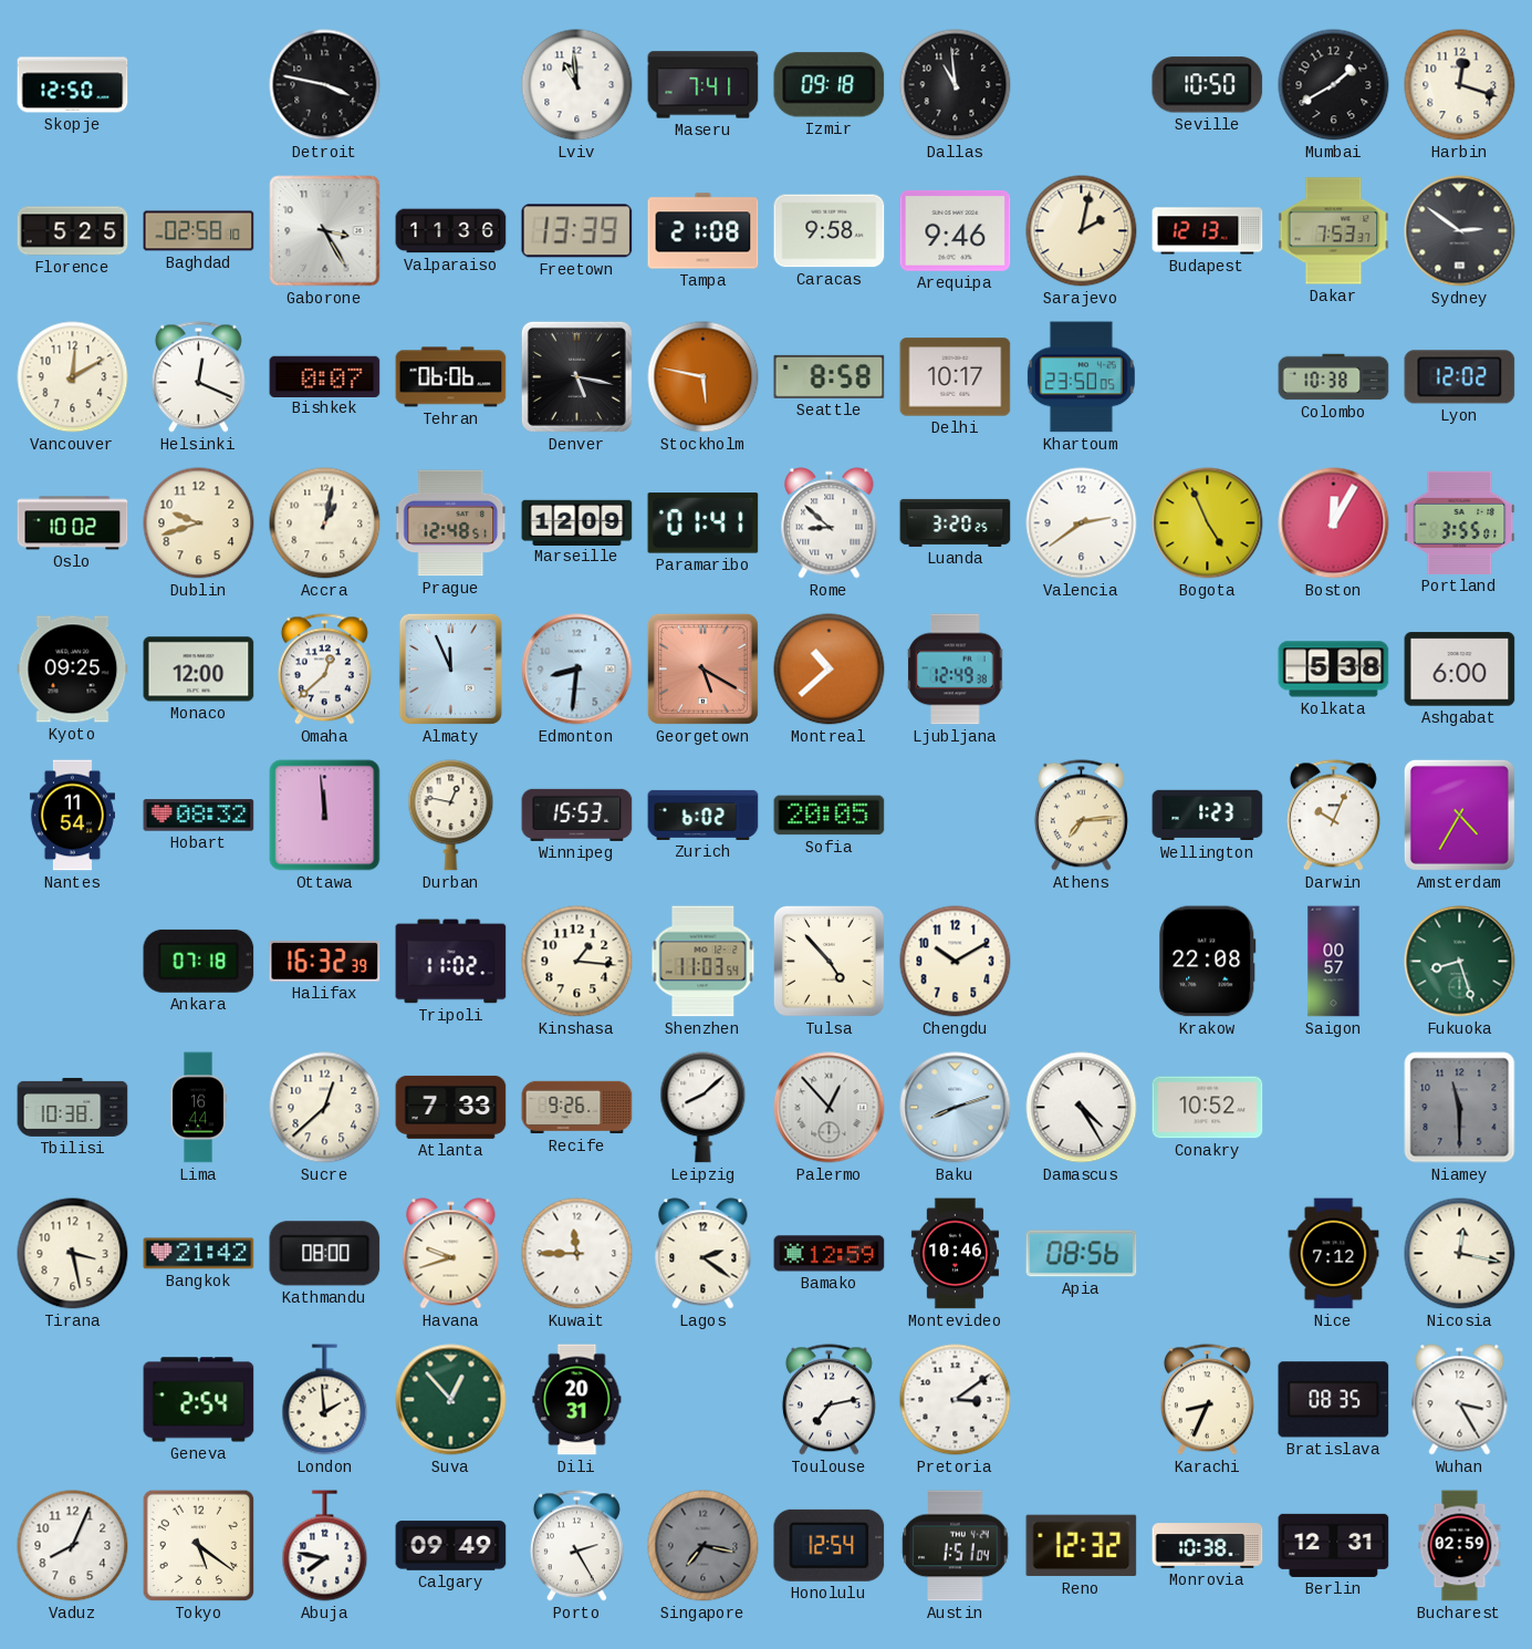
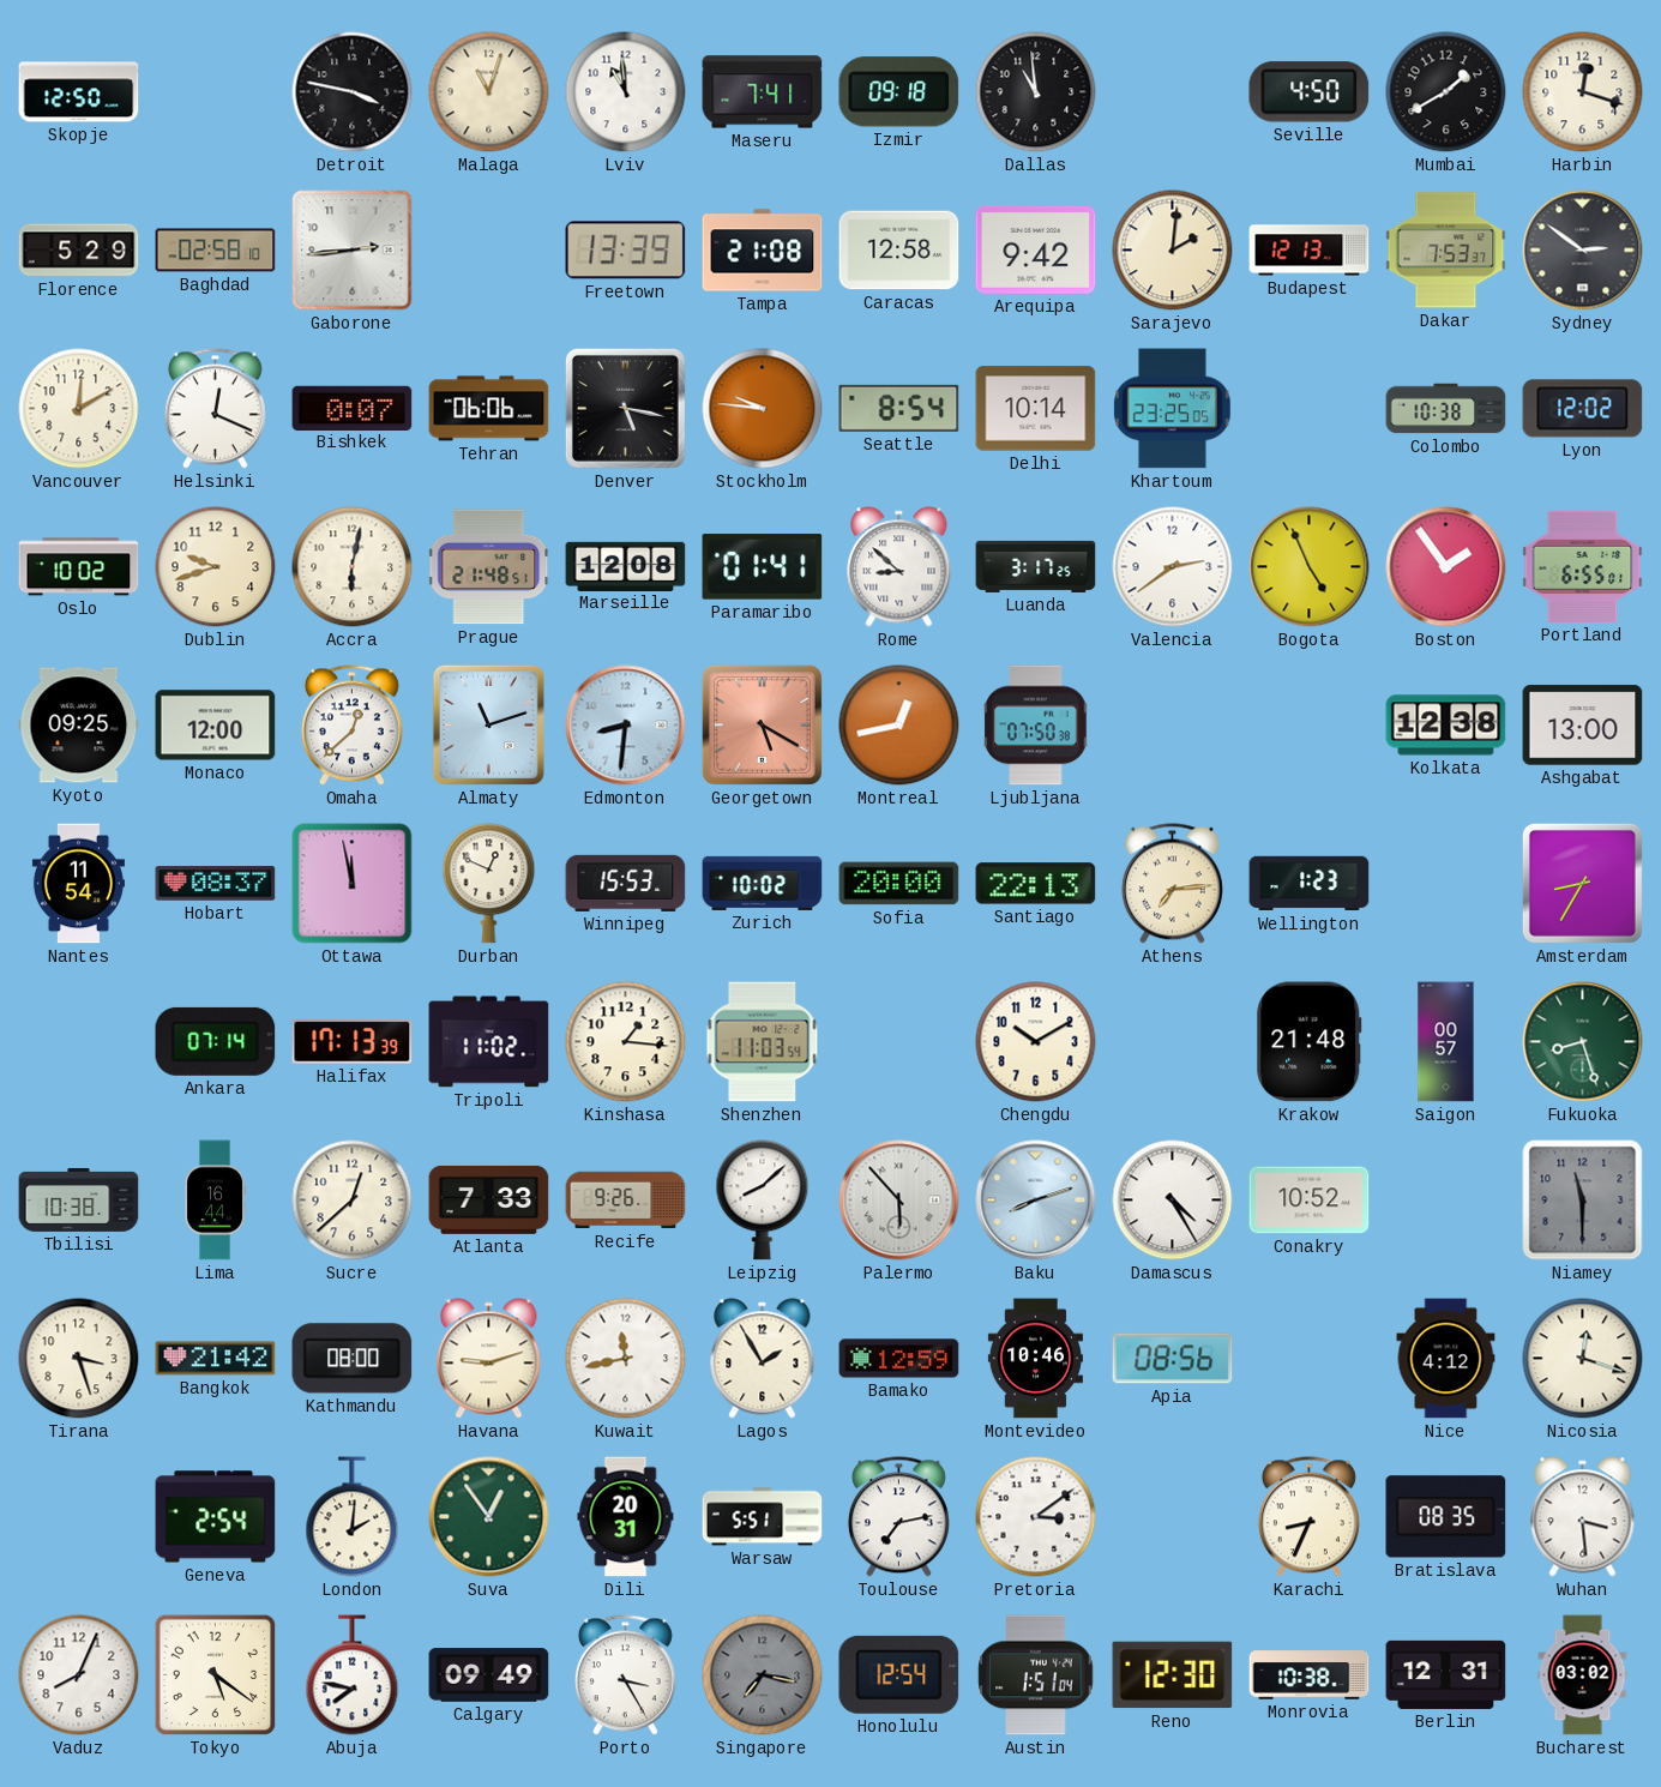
Malaga: none -> 11:03
Seville: 10:50 -> 4:50
Florence: 5:25 -> 5:29
Gaborone: 3:25 -> 2:44
Valparaiso: 11:36 -> none
Caracas: 9:58 -> 12:58
Arequipa: 9:46 -> 9:42
Sarajevo: 2:02 -> 2:01
Stockholm: 5:47 -> 9:46
Seattle: 8:58 -> 8:54
Delhi: 10:17 -> 10:14
Khartoum: 23:50 -> 23:25
Accra: 1:02 -> 6:02
Prague: 12:48 -> 21:48
Marseille: 12:09 -> 12:08
Luanda: 3:20 -> 3:17
Boston: 12:05 -> 1:54
Portland: 3:55 -> 6:55
Almaty: 11:56 -> 11:12
Montreal: 10:38 -> 12:43
Ljubljana: 12:49 -> 07:50
Kolkata: 5:38 -> 12:38
Ashgabat: 6:00 -> 13:00
Hobart: 08:32 -> 08:37
Ottawa: 11:59 -> 11:58
Durban: 12:47 -> 12:49
Zurich: 6:02 -> 10:02
Sofia: 20:05 -> 20:00
Santiago: none -> 22:13
Darwin: 10:04 -> none
Amsterdam: 4:35 -> 8:35
Ankara: 07:18 -> 07:14
Halifax: 16:32 -> 17:13
Tulsa: 4:53 -> none
Krakow: 22:08 -> 21:48
Palermo: 12:53 -> 5:53
Tirana: 3:28 -> 3:27
Havana: 9:42 -> 9:12
Kuwait: 11:45 -> 11:43
Lagos: 2:21 -> 1:55
Nice: 7:12 -> 4:12
Nicosia: 12:17 -> 12:18
London: 1:59 -> 2:01
Suva: 12:53 -> 12:54
Warsaw: none -> 5:51
Wuhan: 3:25 -> 3:29
Porto: 2:25 -> 3:25
Reno: 12:32 -> 12:30
Bucharest: 02:59 -> 03:02
